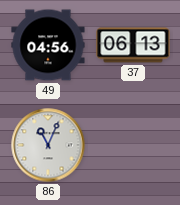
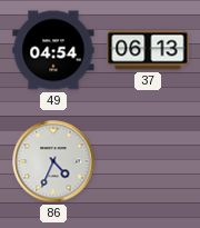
49: 04:56 -> 04:54
86: 11:04 -> 4:34
